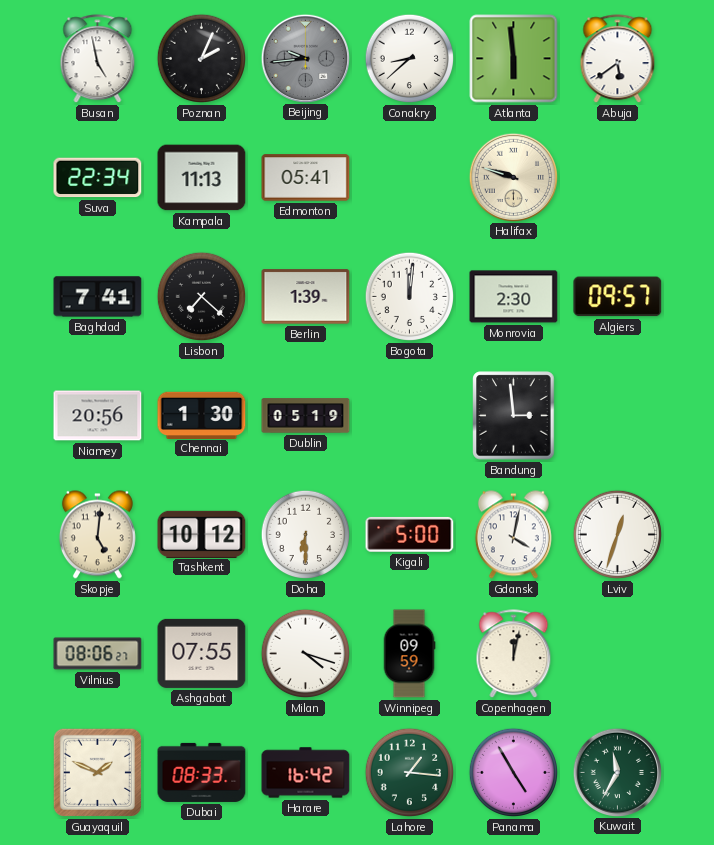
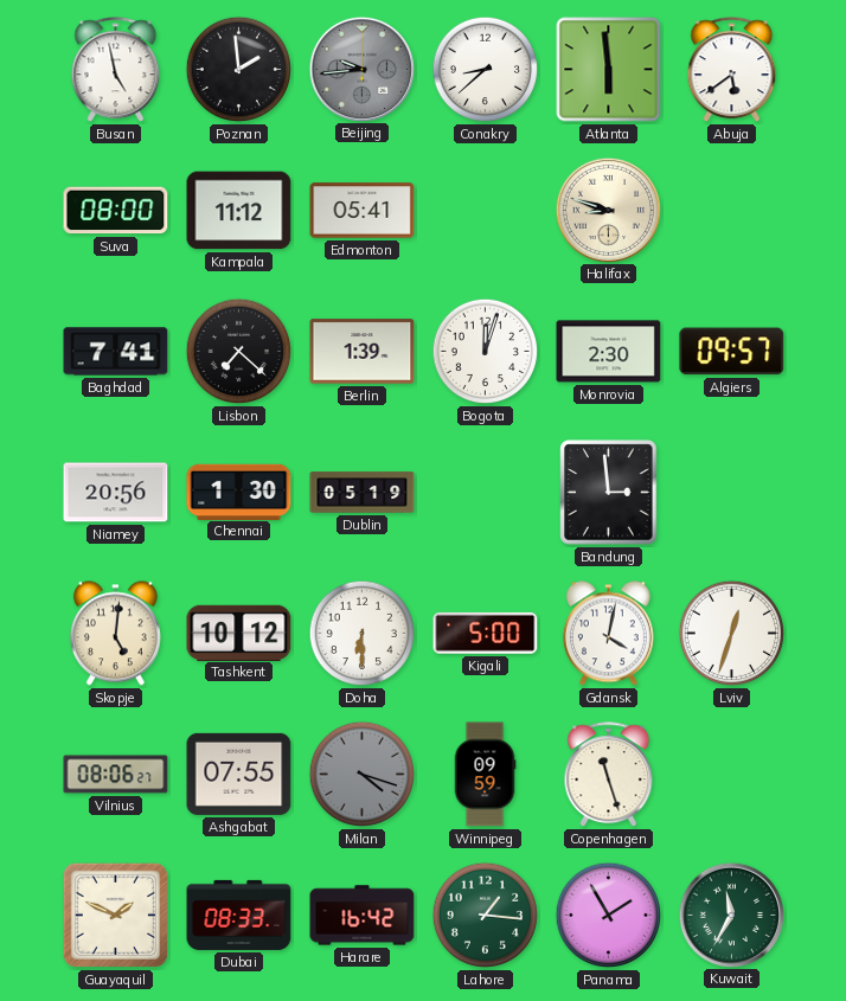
Poznan: 2:04 -> 1:59
Suva: 22:34 -> 08:00
Kampala: 11:13 -> 11:12
Halifax: 9:48 -> 8:48
Bogota: 12:01 -> 12:03
Milan dial: white -> grey
Copenhagen: 12:02 -> 11:27
Panama: 4:55 -> 1:55
